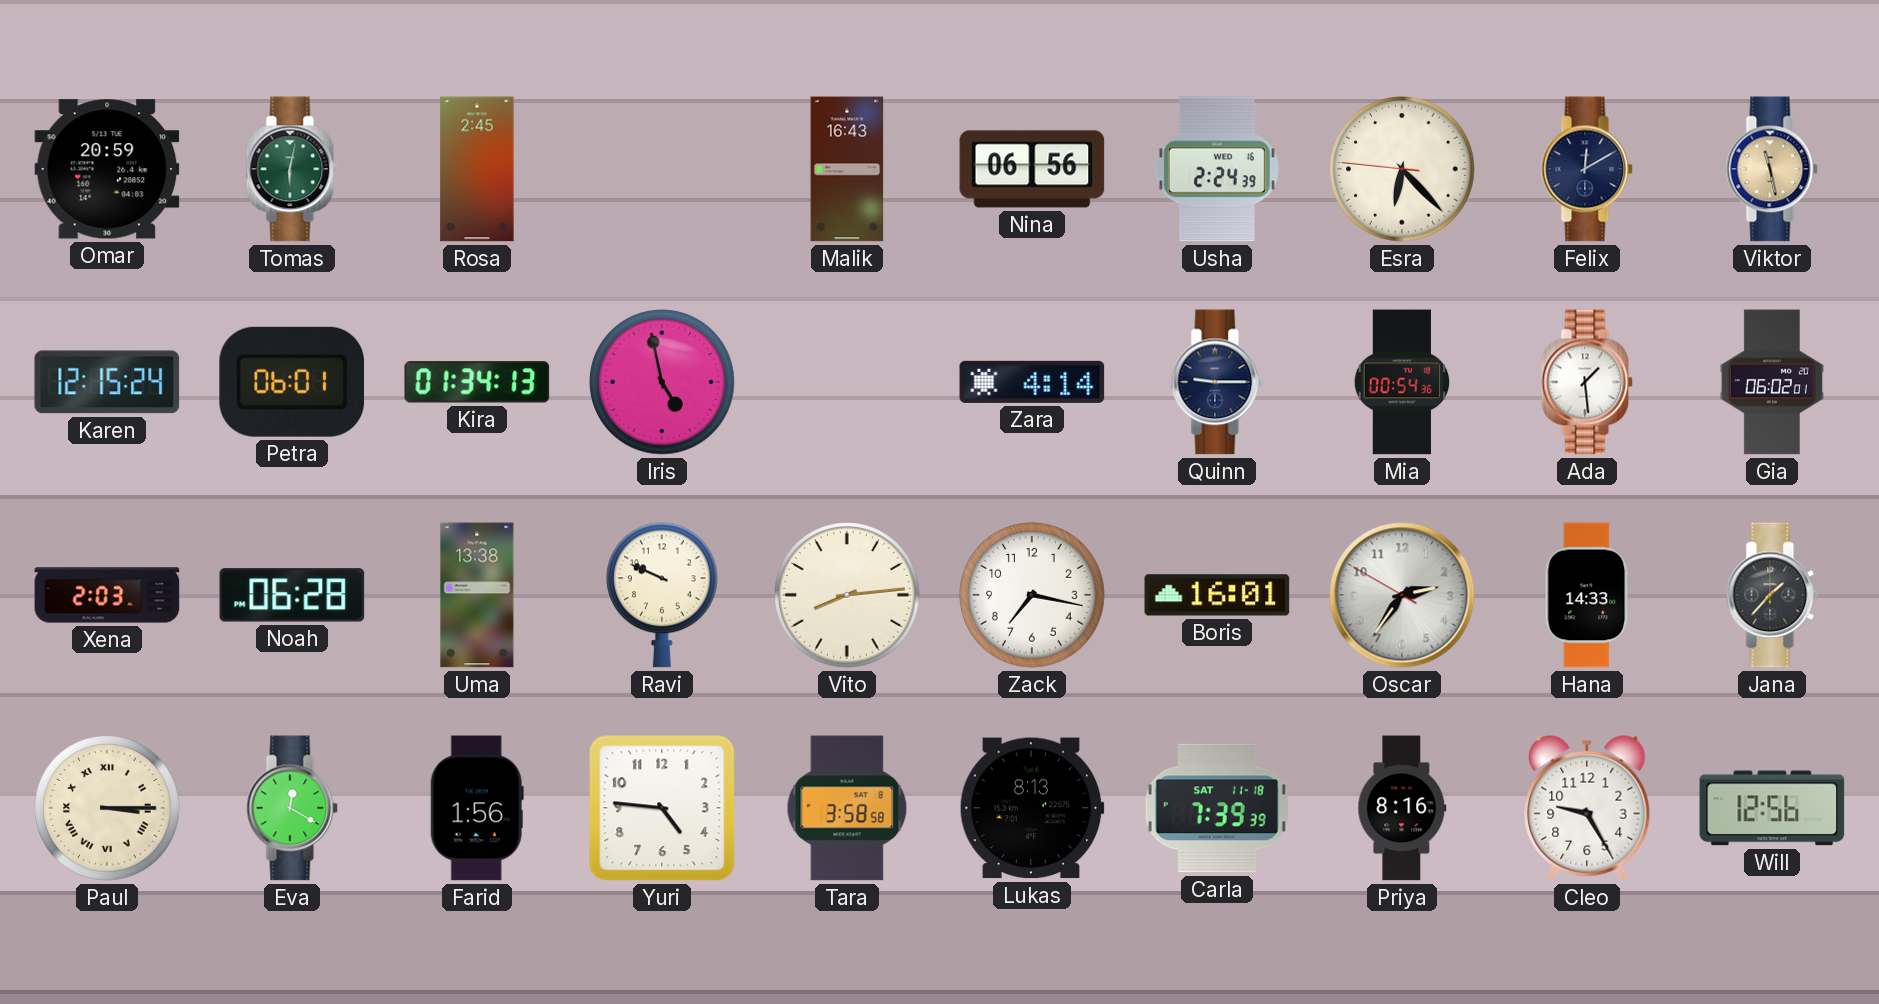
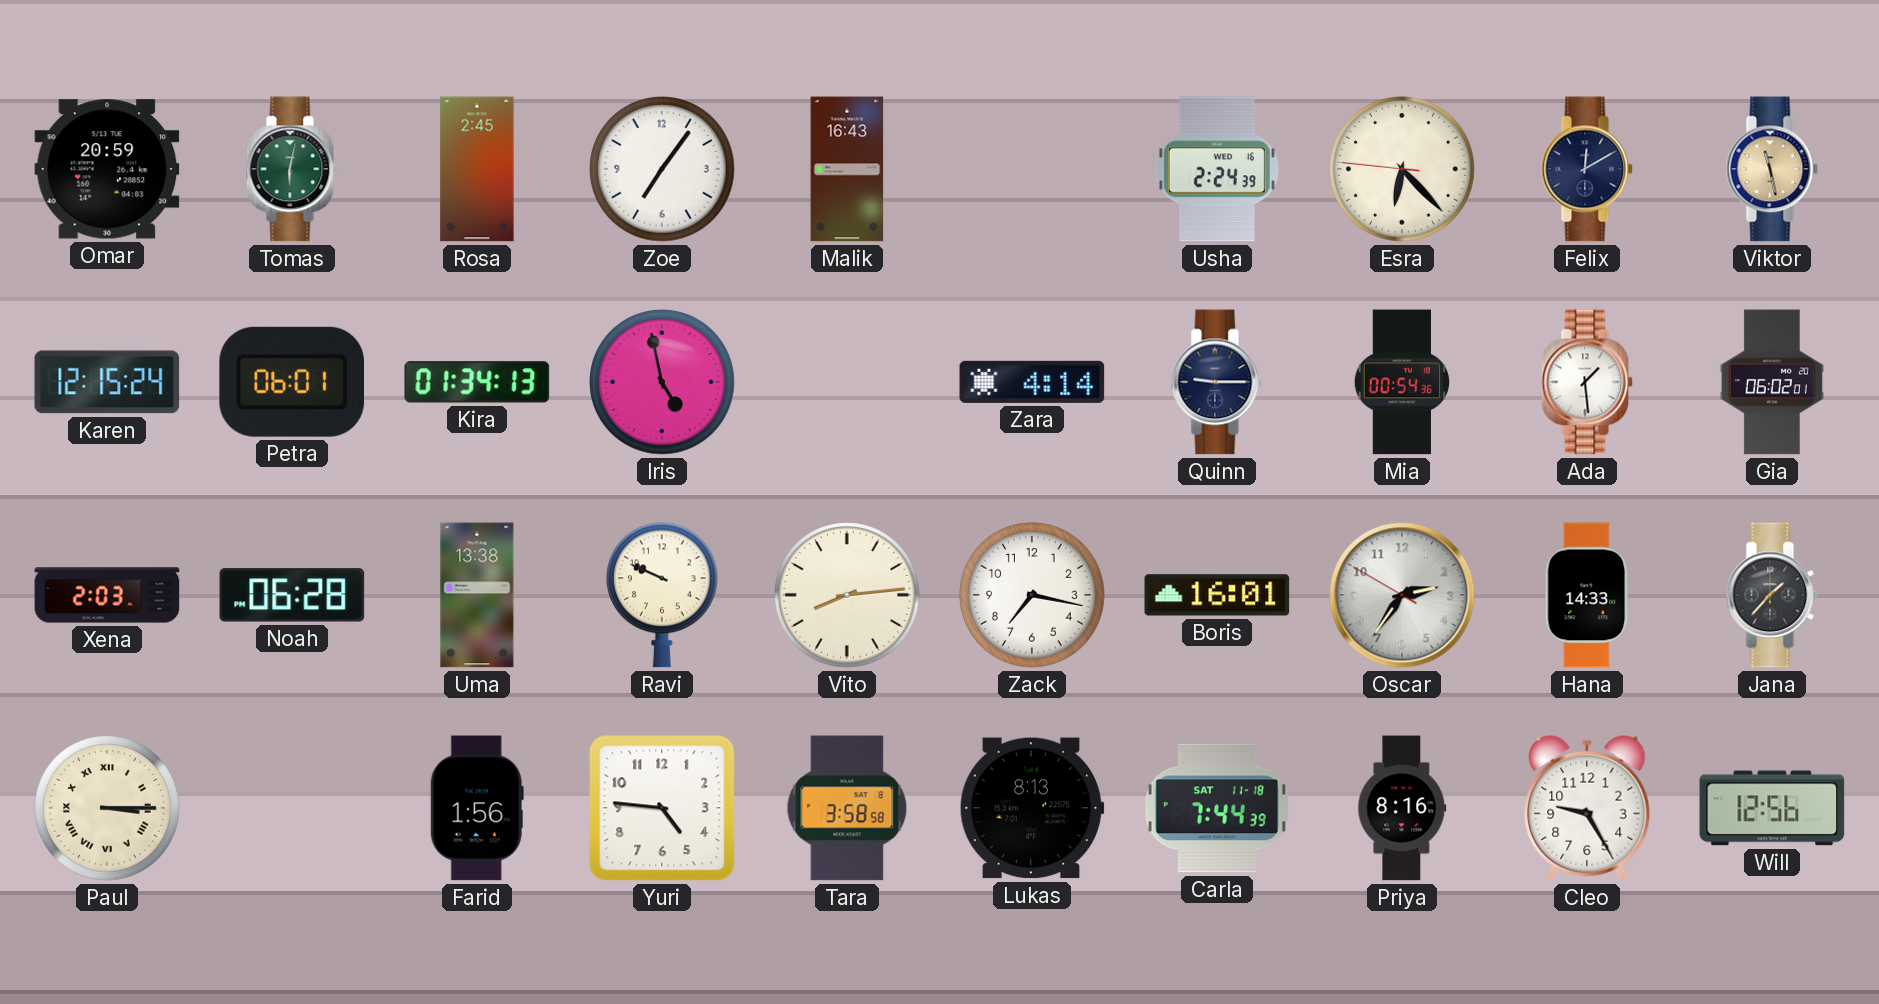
Zoe: none -> 7:06
Nina: 06:56 -> none
Eva: 12:20 -> none
Carla: 7:39 -> 7:44
